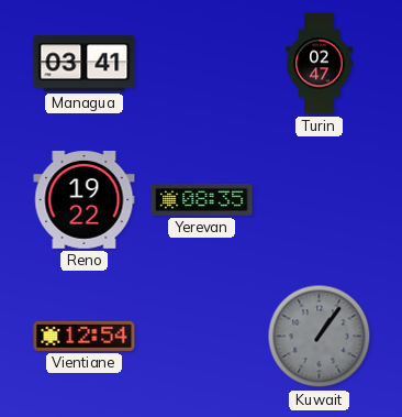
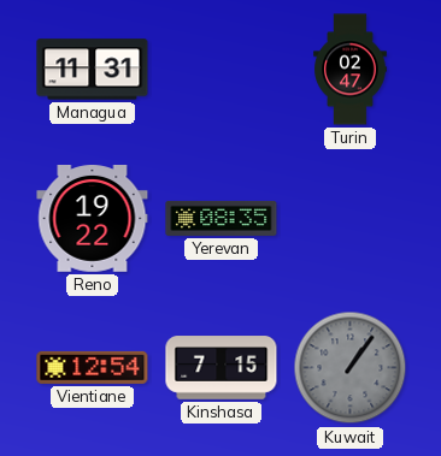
Managua: 03:41 -> 11:31
Kinshasa: none -> 7:15
